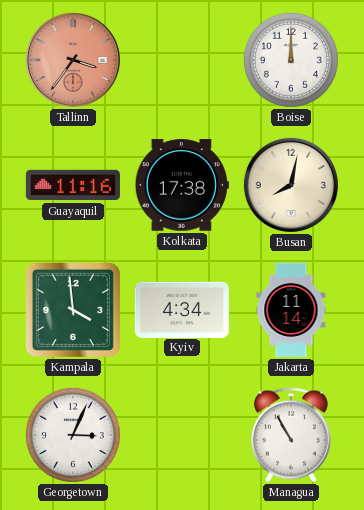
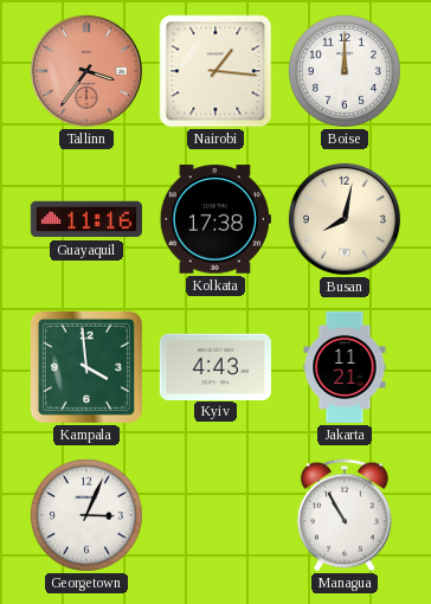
Nairobi: none -> 1:16
Kyiv: 4:34 -> 4:43
Jakarta: 11:14 -> 11:21
